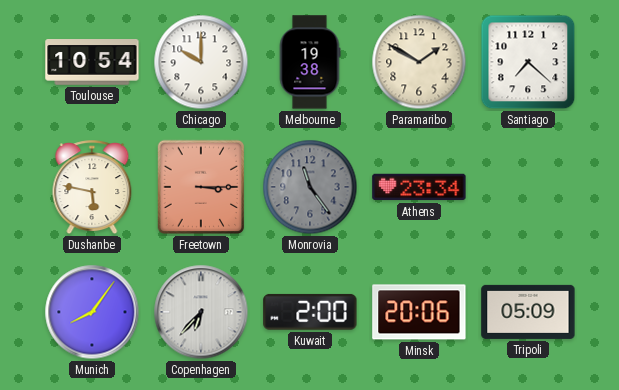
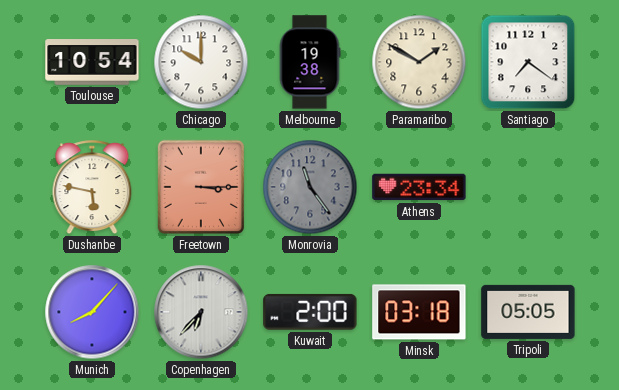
Santiago: 7:22 -> 7:21
Munich: 8:06 -> 8:07
Minsk: 20:06 -> 03:18
Tripoli: 05:09 -> 05:05
